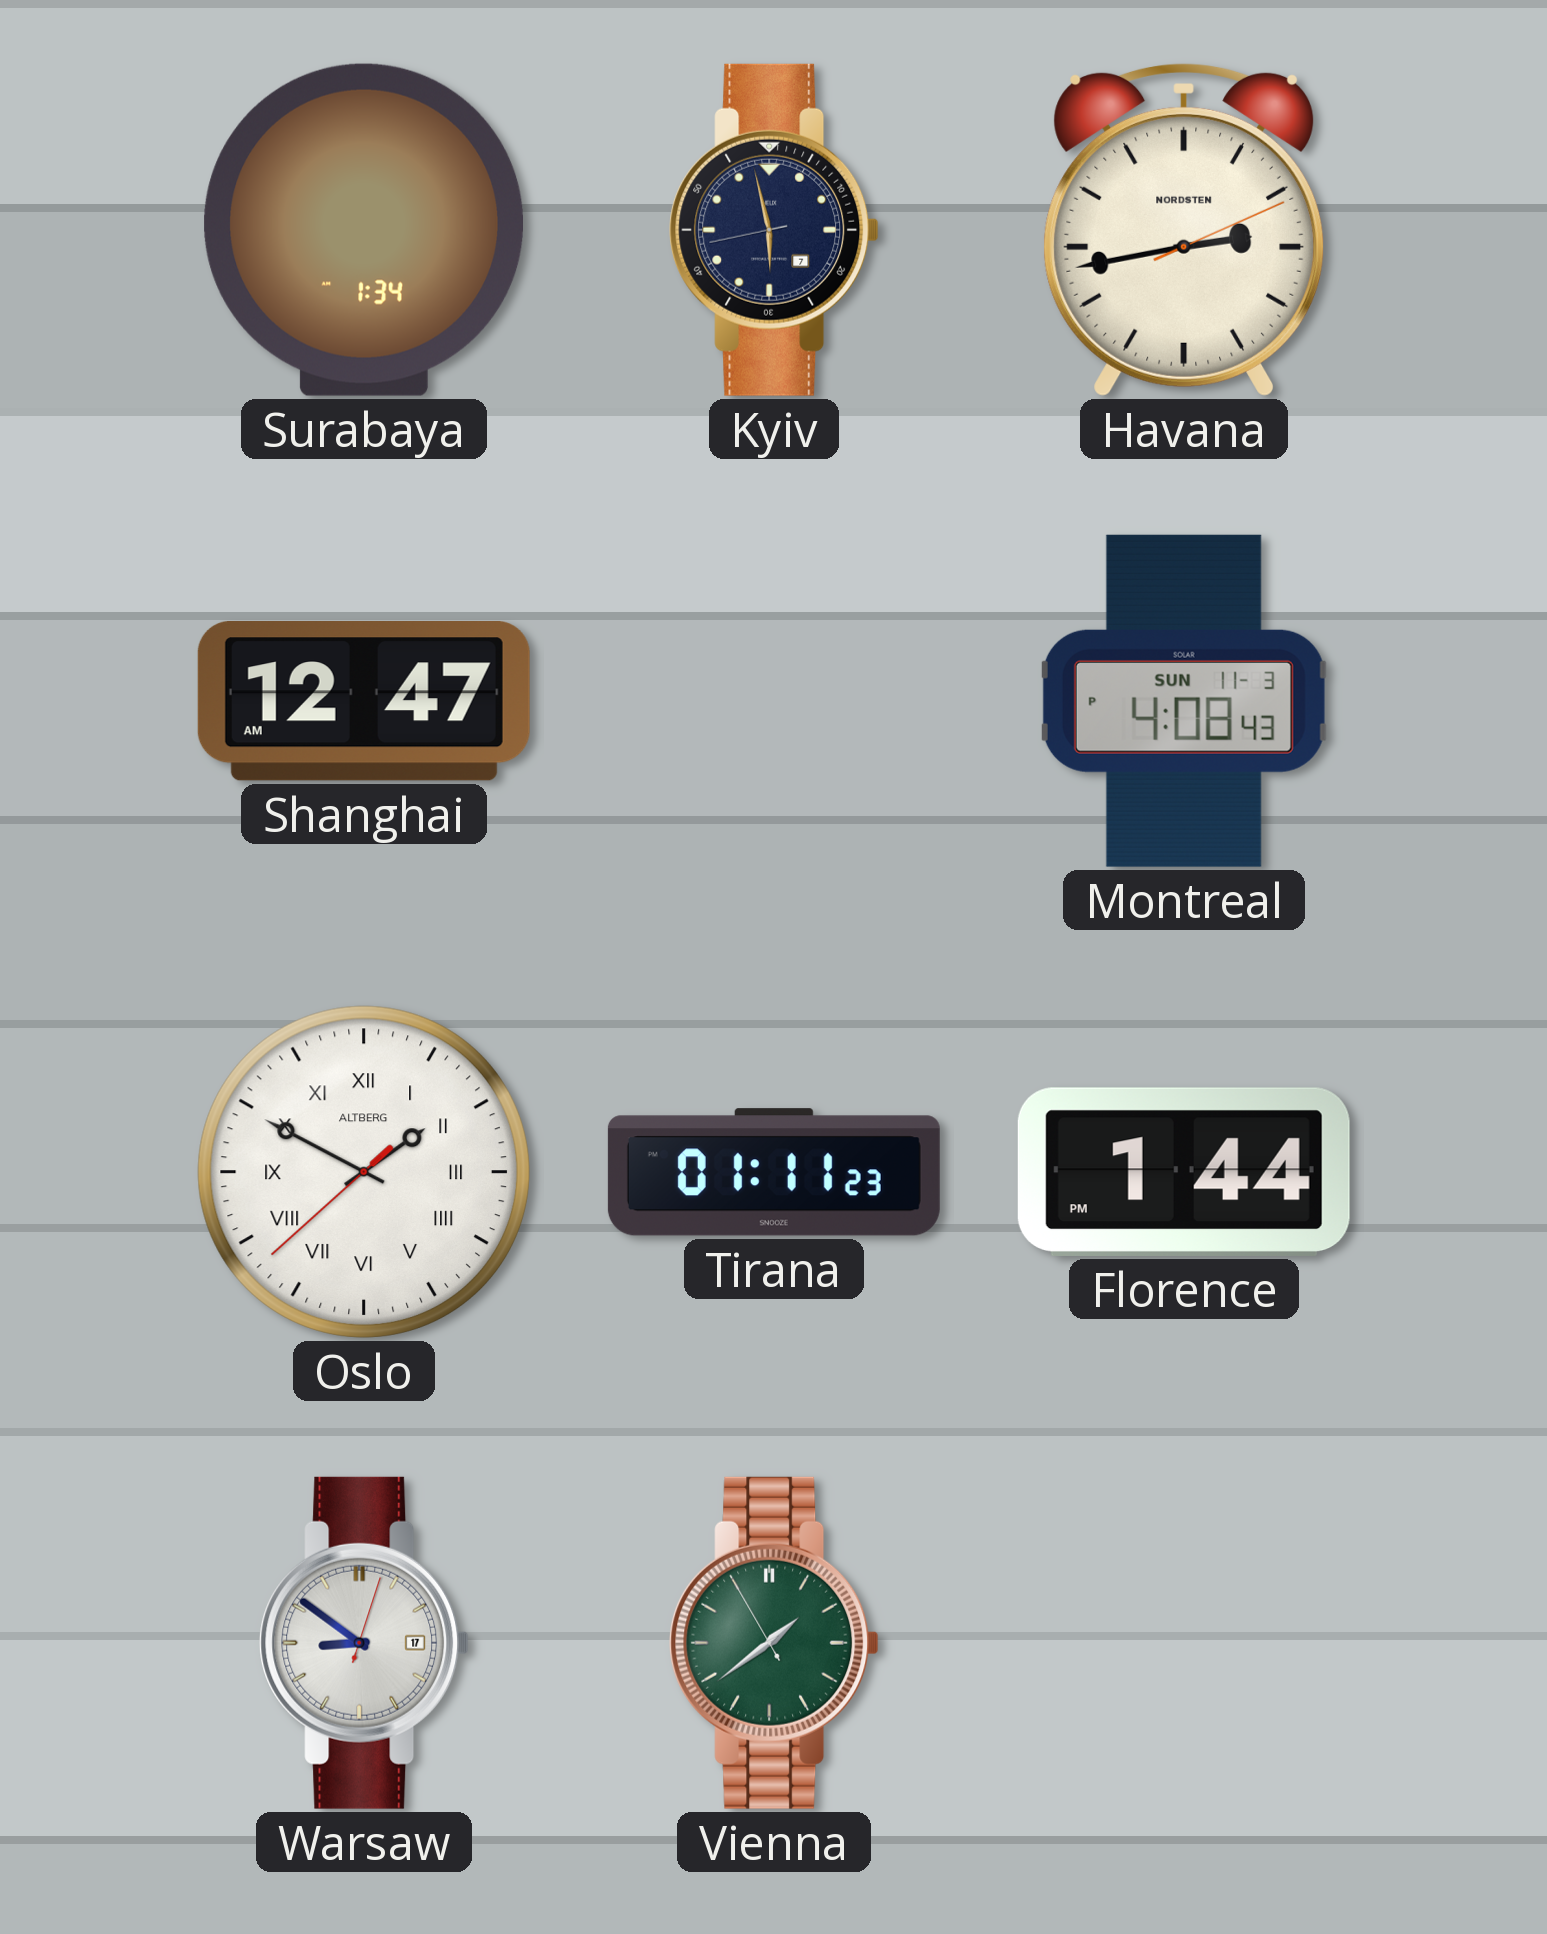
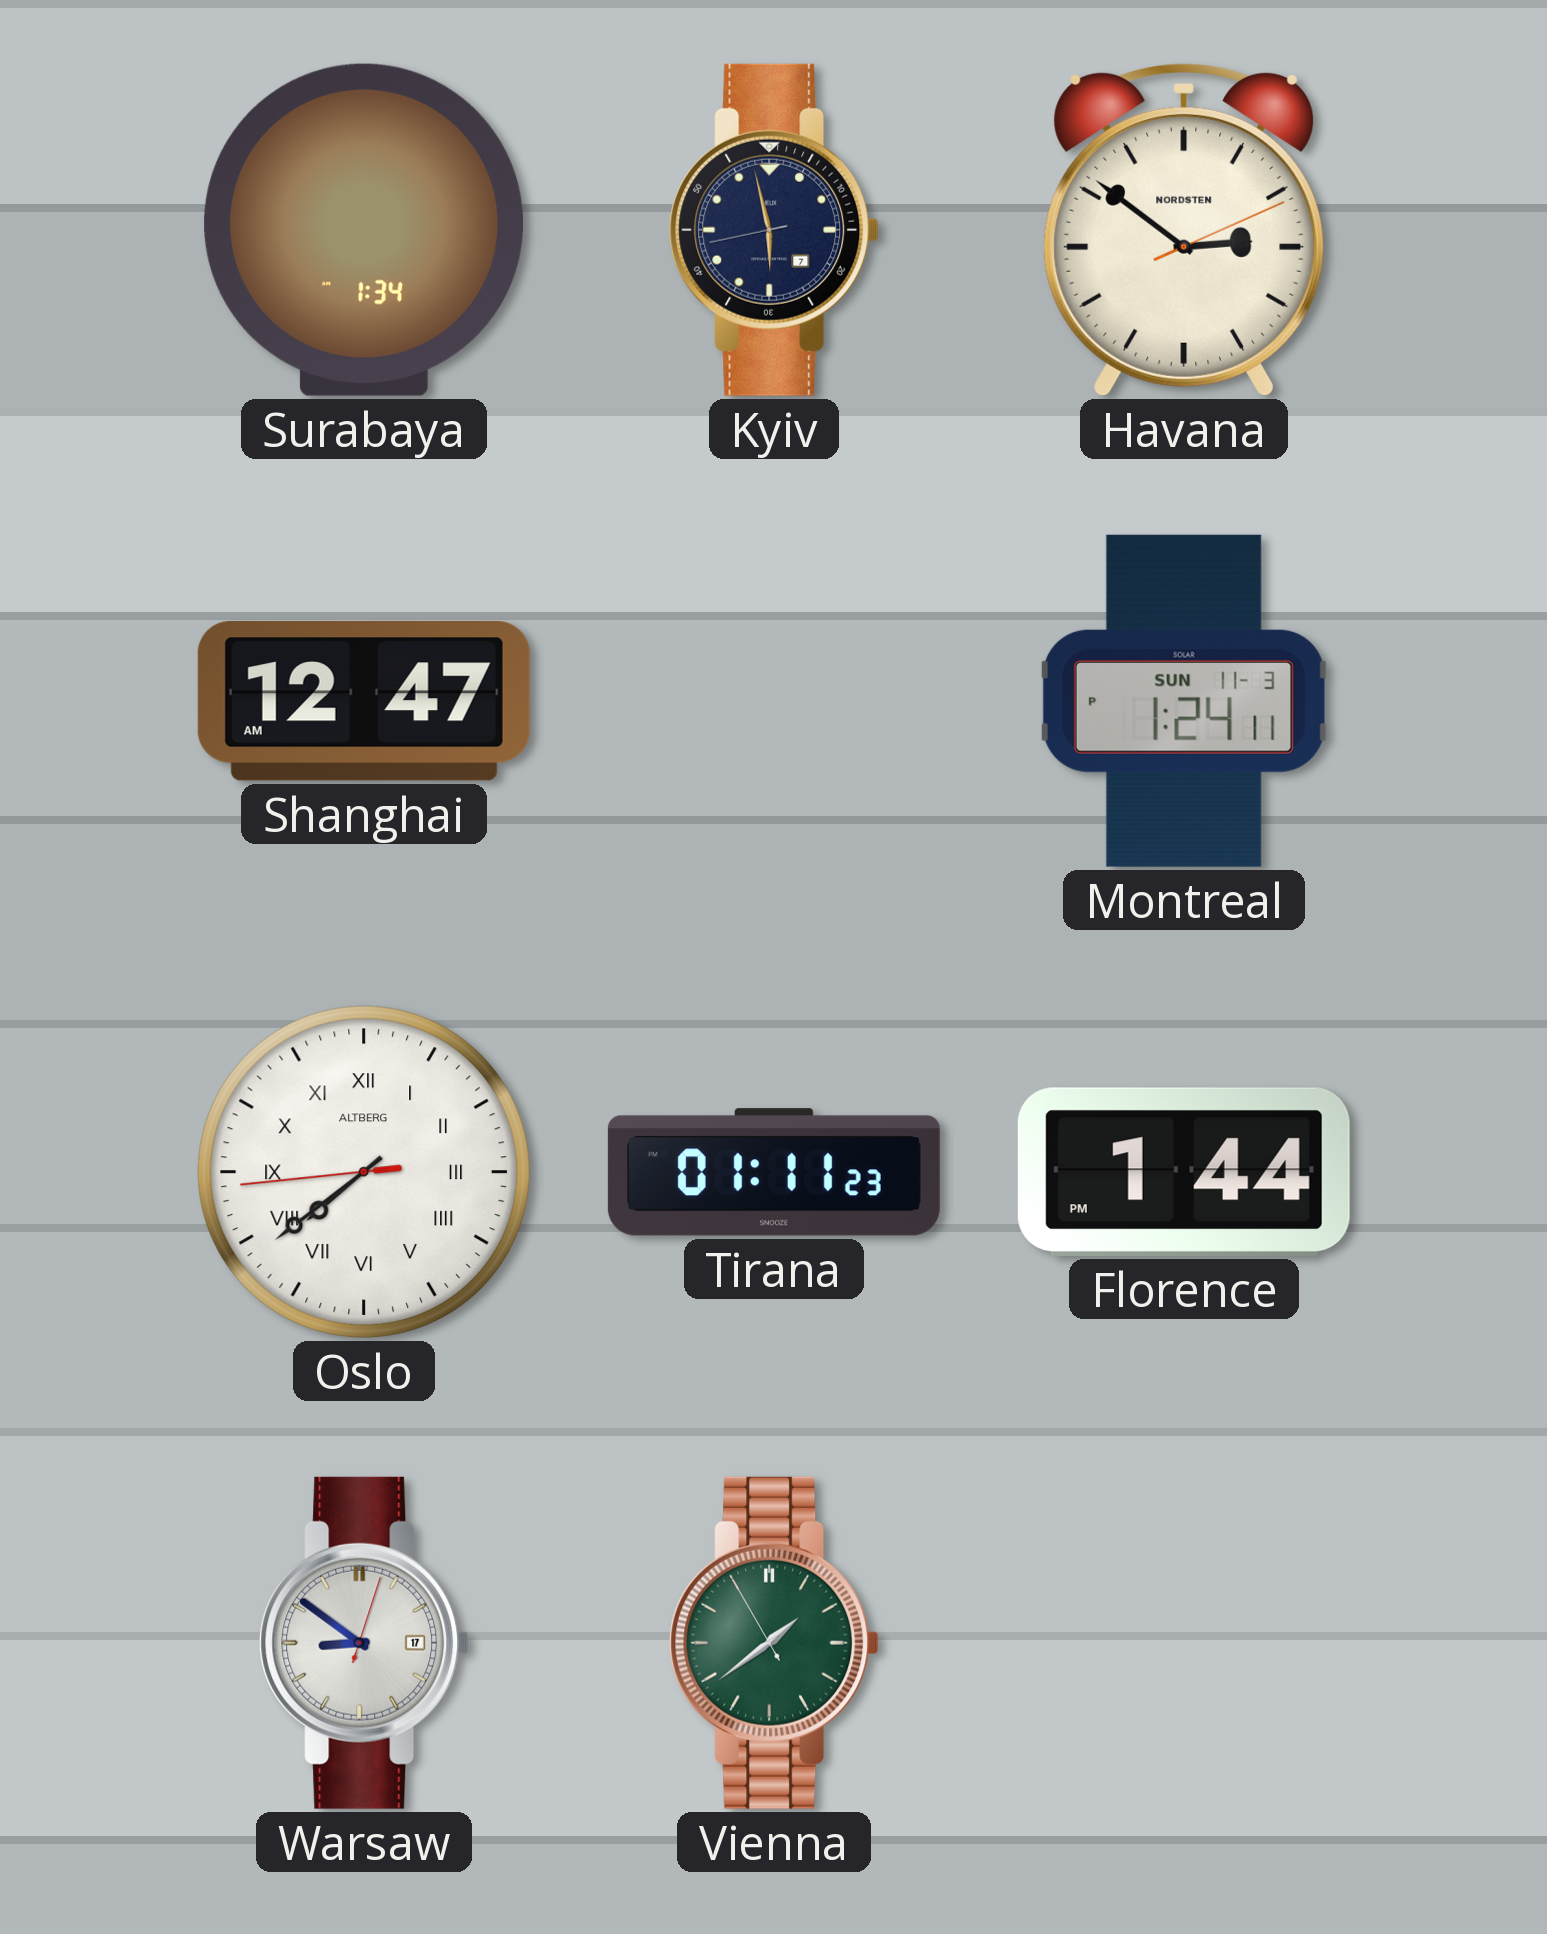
Havana: 2:43 -> 2:51
Montreal: 4:08 -> 1:24
Oslo: 1:49 -> 7:38
